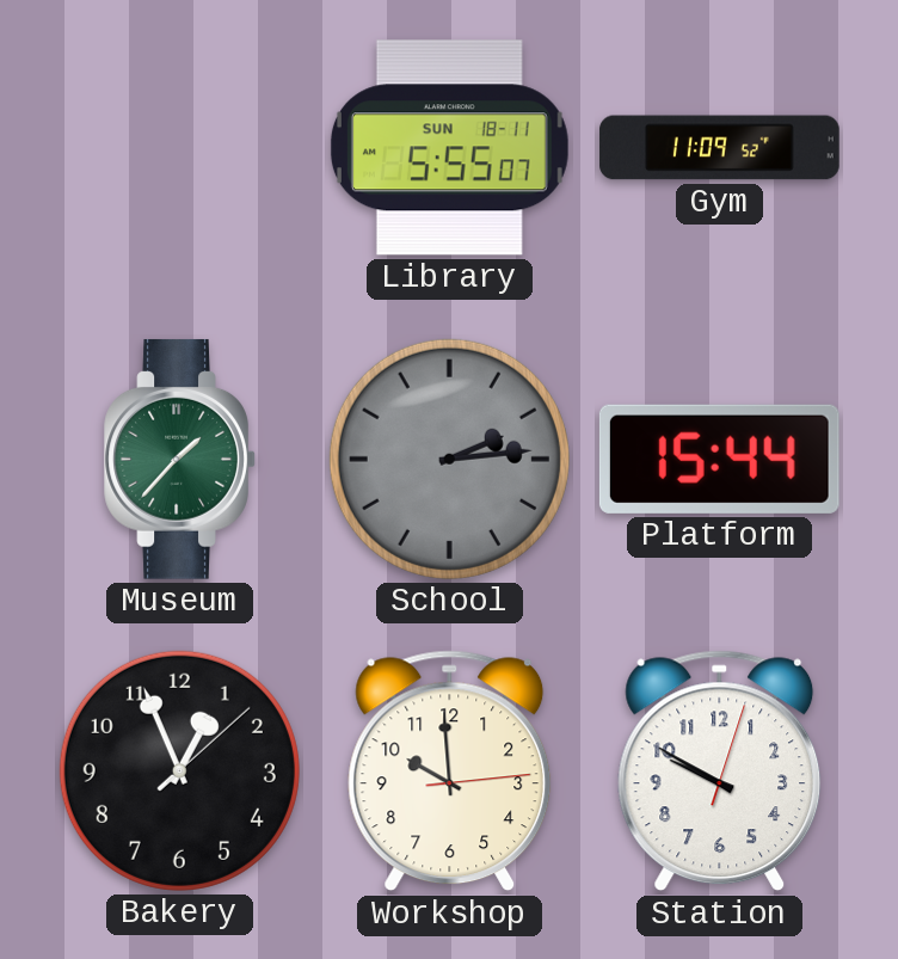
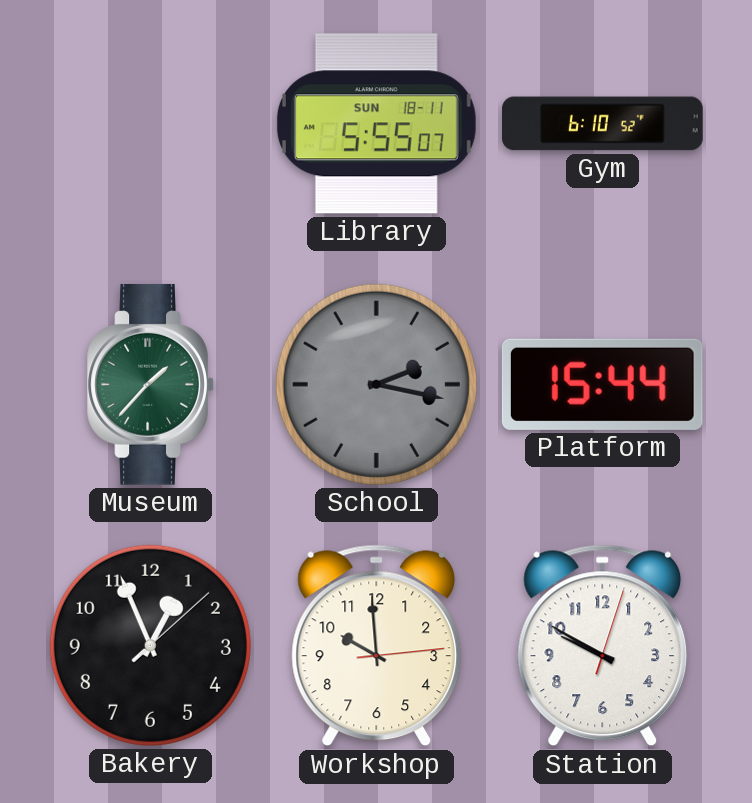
Gym: 11:09 -> 6:10
School: 2:14 -> 2:17
